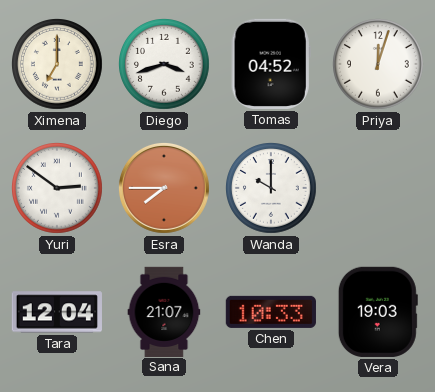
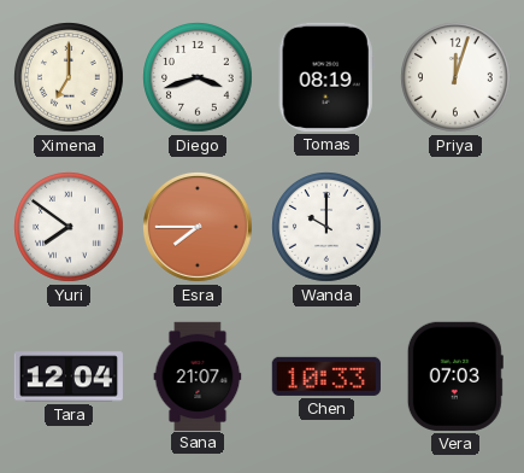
Tomas: 04:52 -> 08:19
Yuri: 2:51 -> 7:51
Vera: 19:03 -> 07:03
